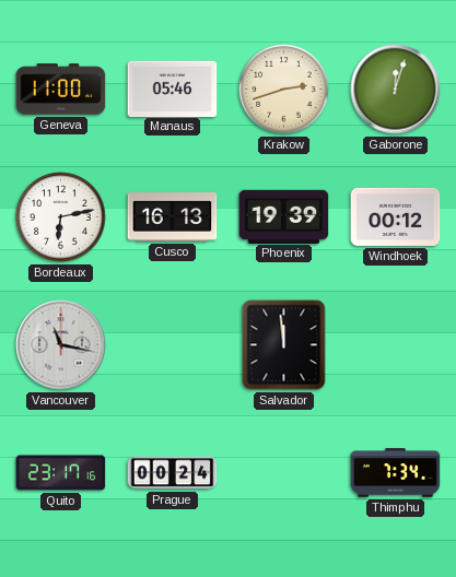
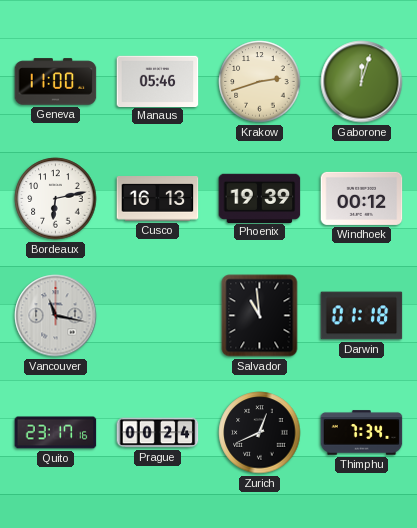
Salvador: 11:59 -> 10:59
Darwin: none -> 01:18
Zurich: none -> 12:41
